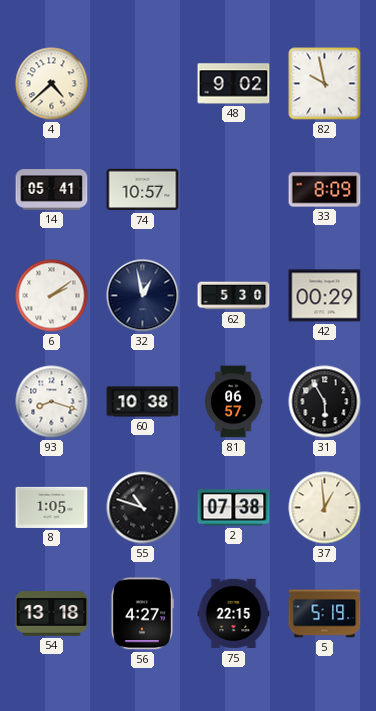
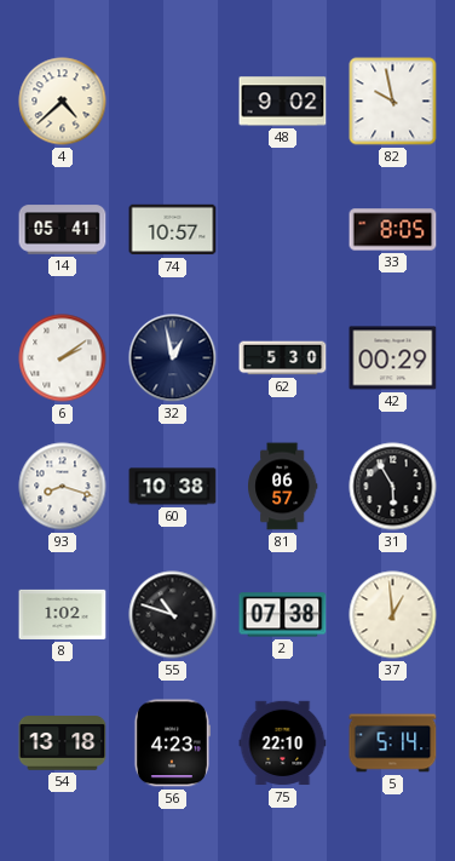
33: 8:09 -> 8:05
8: 1:05 -> 1:02
56: 4:27 -> 4:23
75: 22:15 -> 22:10
5: 5:19 -> 5:14
